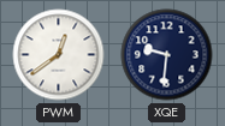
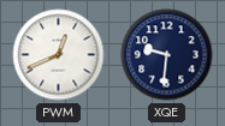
PWM: 12:39 -> 12:41
